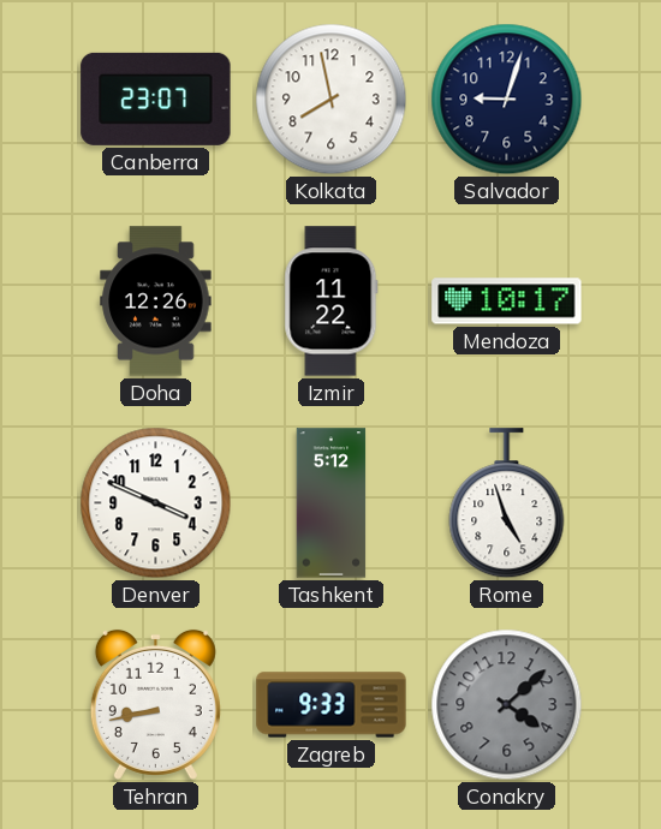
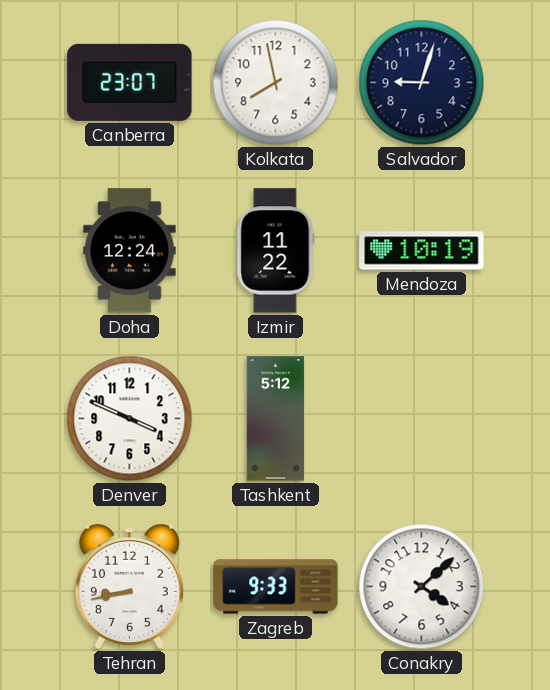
Doha: 12:26 -> 12:24
Mendoza: 10:17 -> 10:19
Rome: 4:57 -> none
Conakry dial: grey -> white
